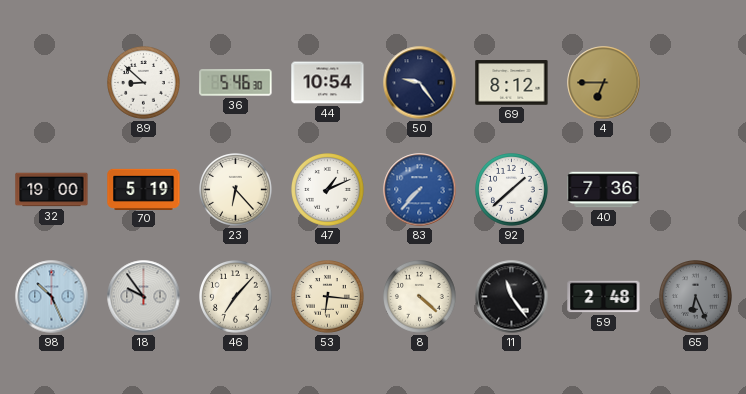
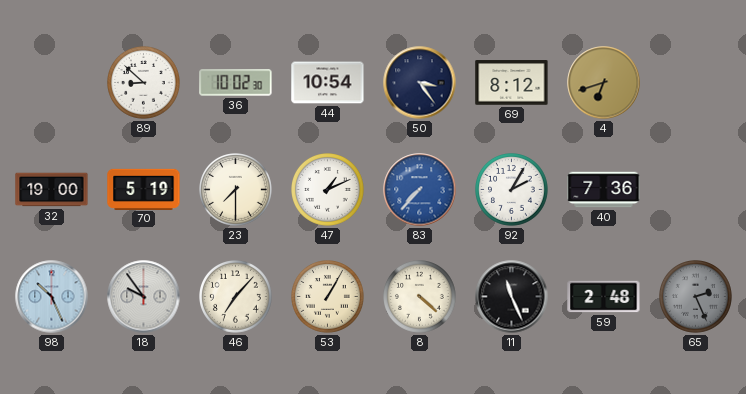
36: 5:46 -> 10:02
50: 9:24 -> 3:24
4: 6:45 -> 6:42
23: 6:23 -> 7:30
92: 1:38 -> 2:05
53: 6:16 -> 1:05
11: 11:24 -> 11:26
65: 6:26 -> 2:26
